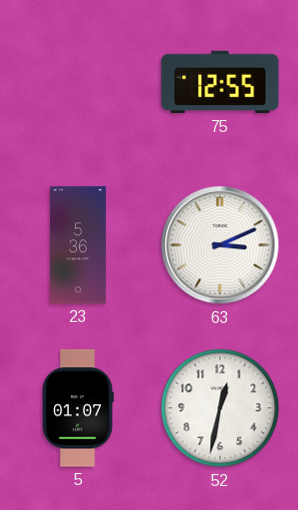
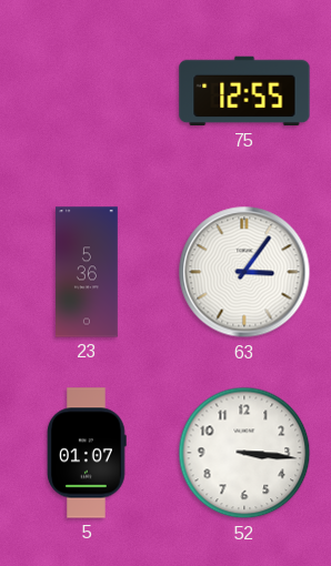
63: 3:11 -> 3:06
52: 12:32 -> 3:16
